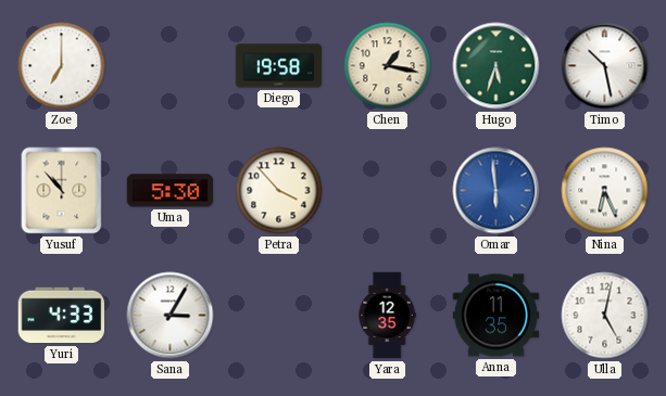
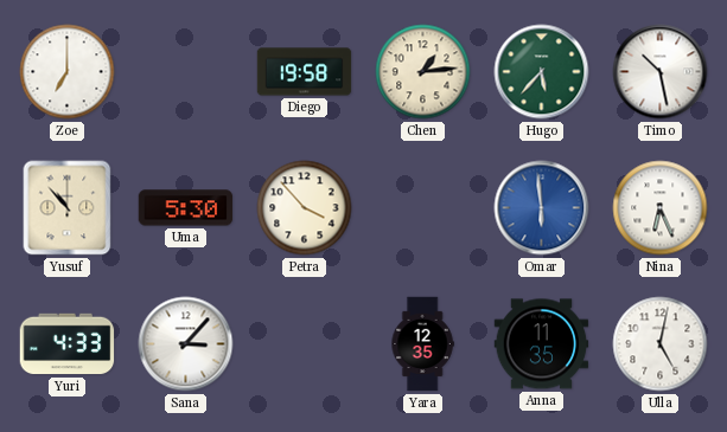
Chen: 1:17 -> 1:14
Hugo: 5:33 -> 5:37
Sana: 3:05 -> 3:07
